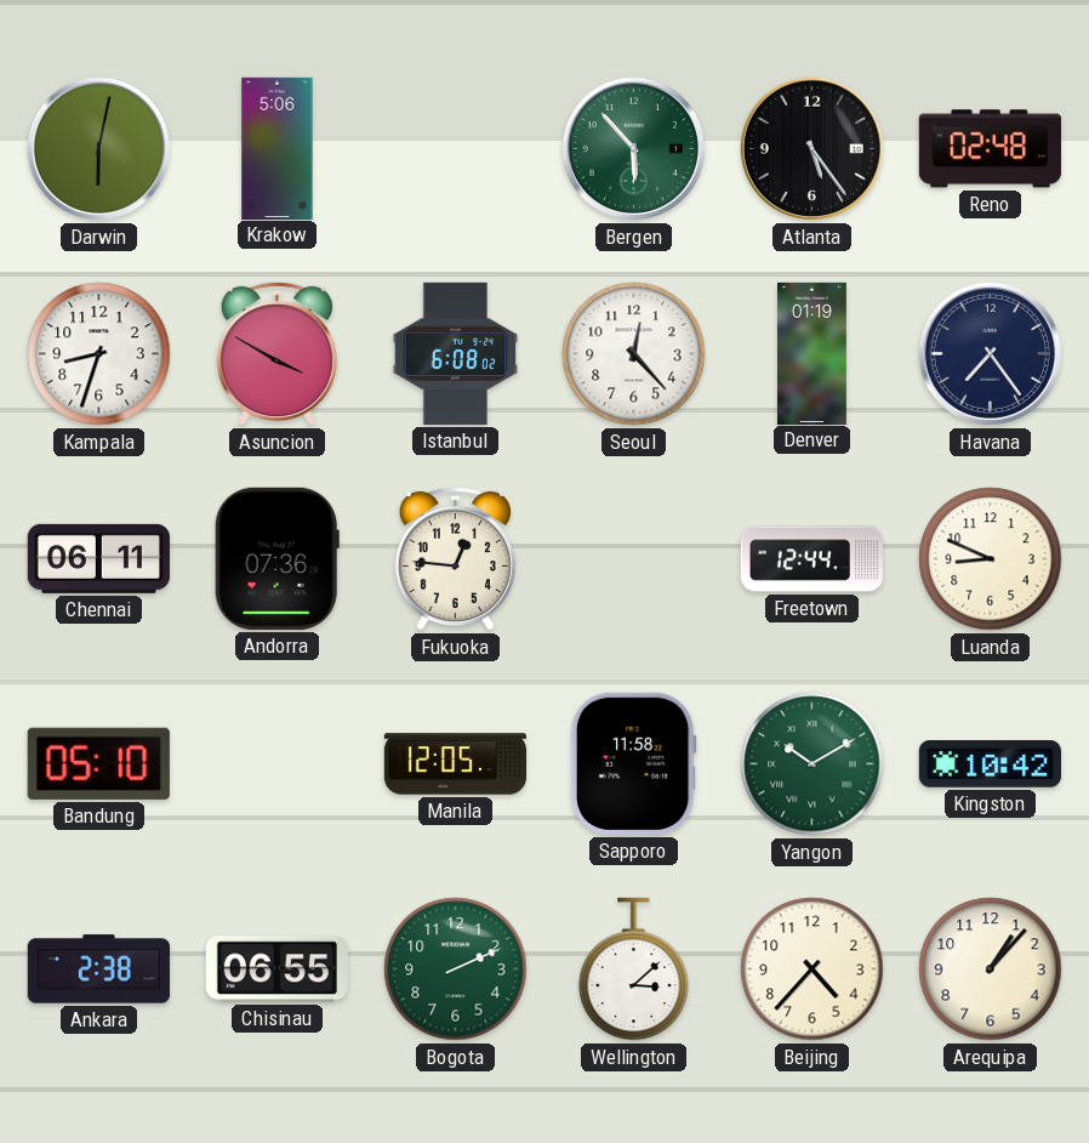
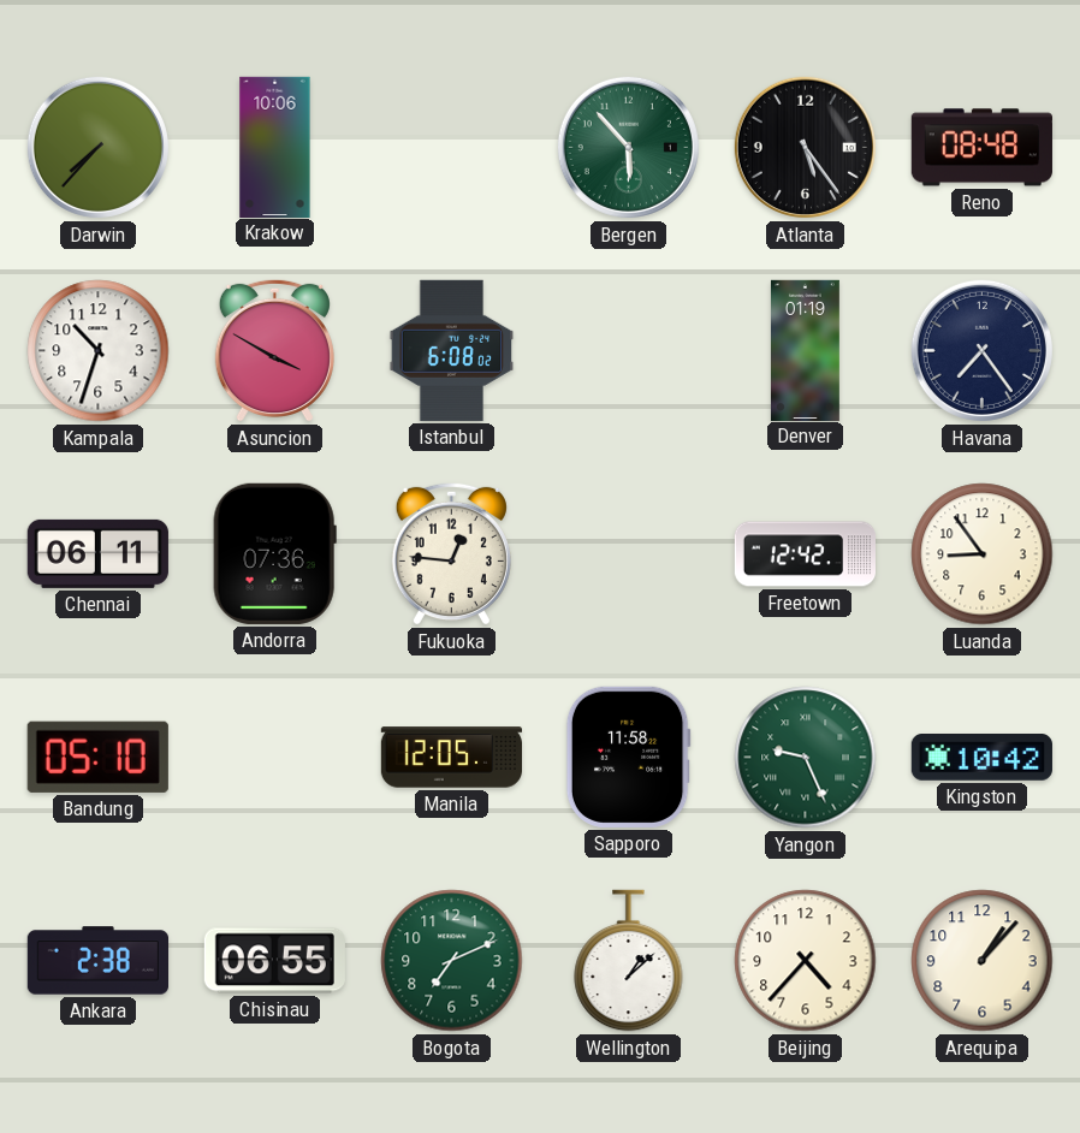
Darwin: 6:02 -> 7:37
Krakow: 5:06 -> 10:06
Reno: 02:48 -> 08:48
Kampala: 8:33 -> 10:33
Seoul: 12:23 -> none
Freetown: 12:44 -> 12:42
Luanda: 8:49 -> 8:54
Yangon: 10:10 -> 9:26
Bogota: 2:11 -> 7:11
Wellington: 3:08 -> 1:08
